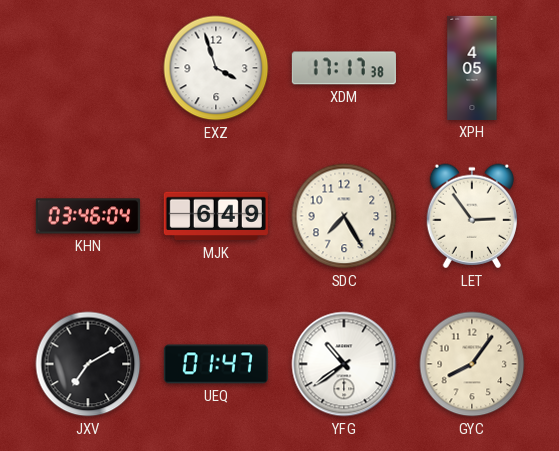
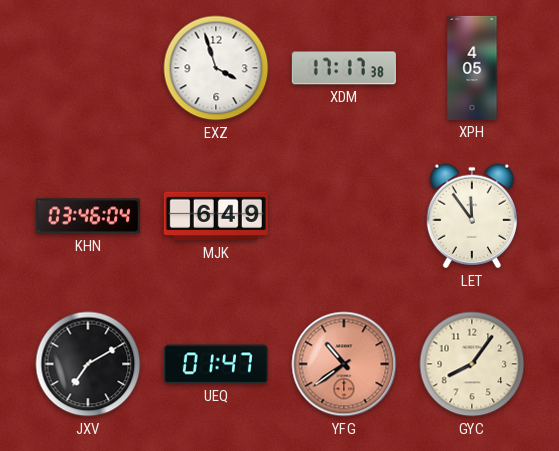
SDC: 7:25 -> none
LET: 2:54 -> 11:54
YFG dial: white -> salmon
